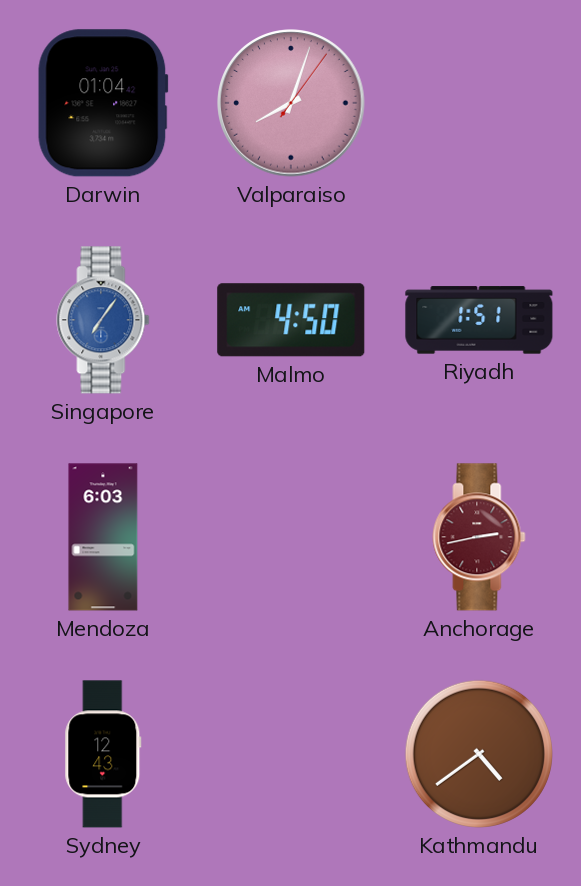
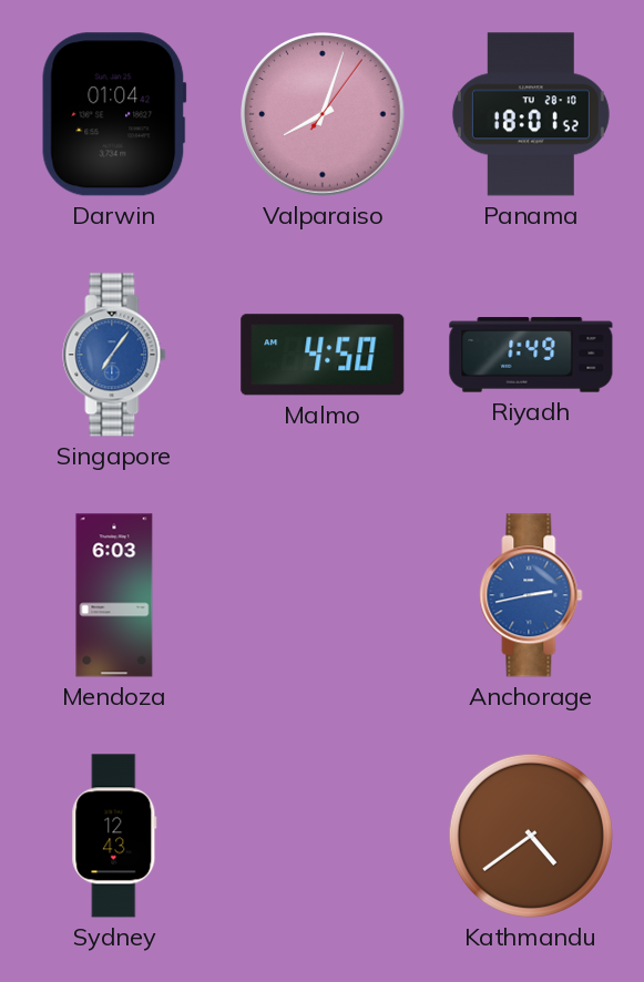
Panama: none -> 18:01
Riyadh: 1:51 -> 1:49
Anchorage dial: burgundy -> blue
